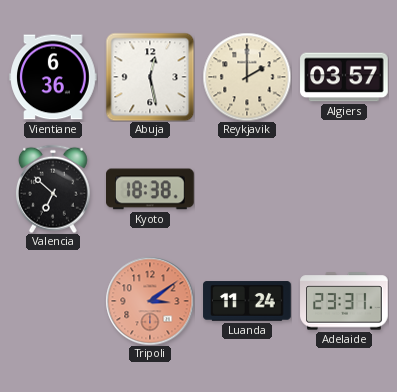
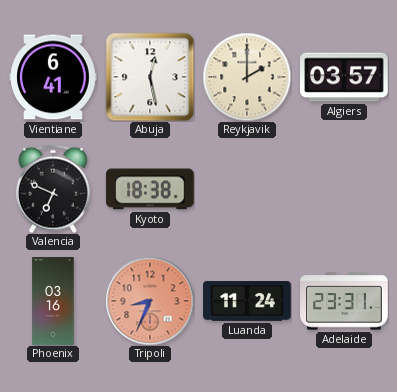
Vientiane: 6:36 -> 6:41
Valencia: 6:52 -> 6:49
Phoenix: none -> 03:16
Tripoli: 3:09 -> 8:34
